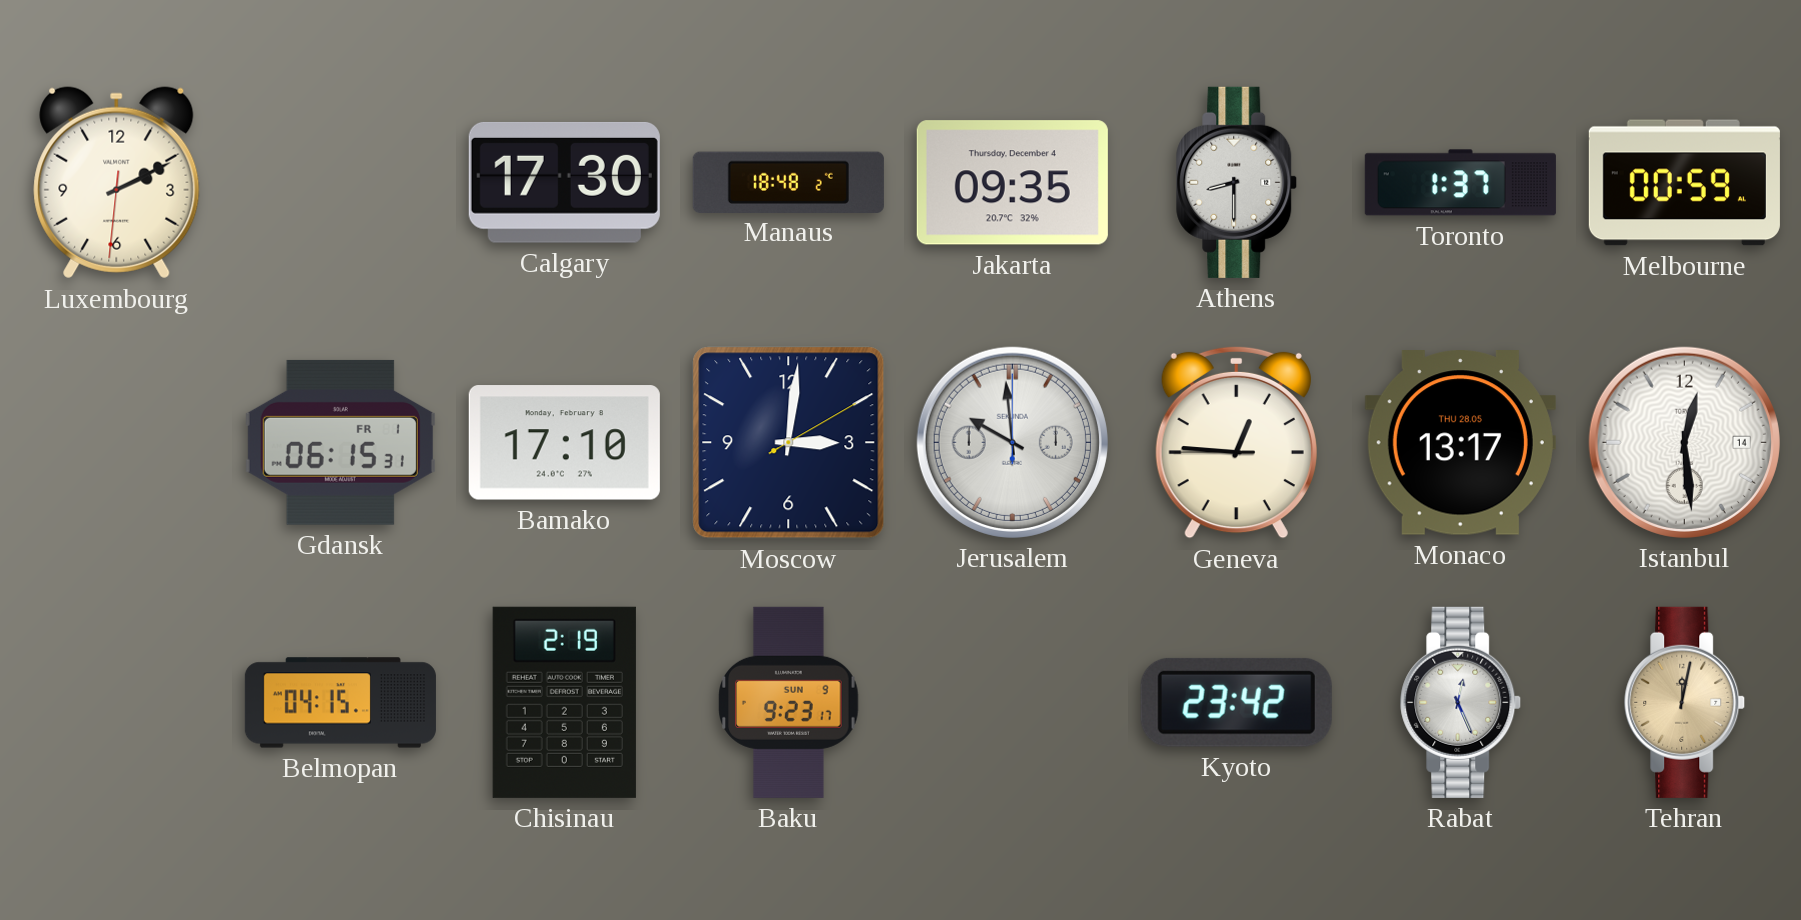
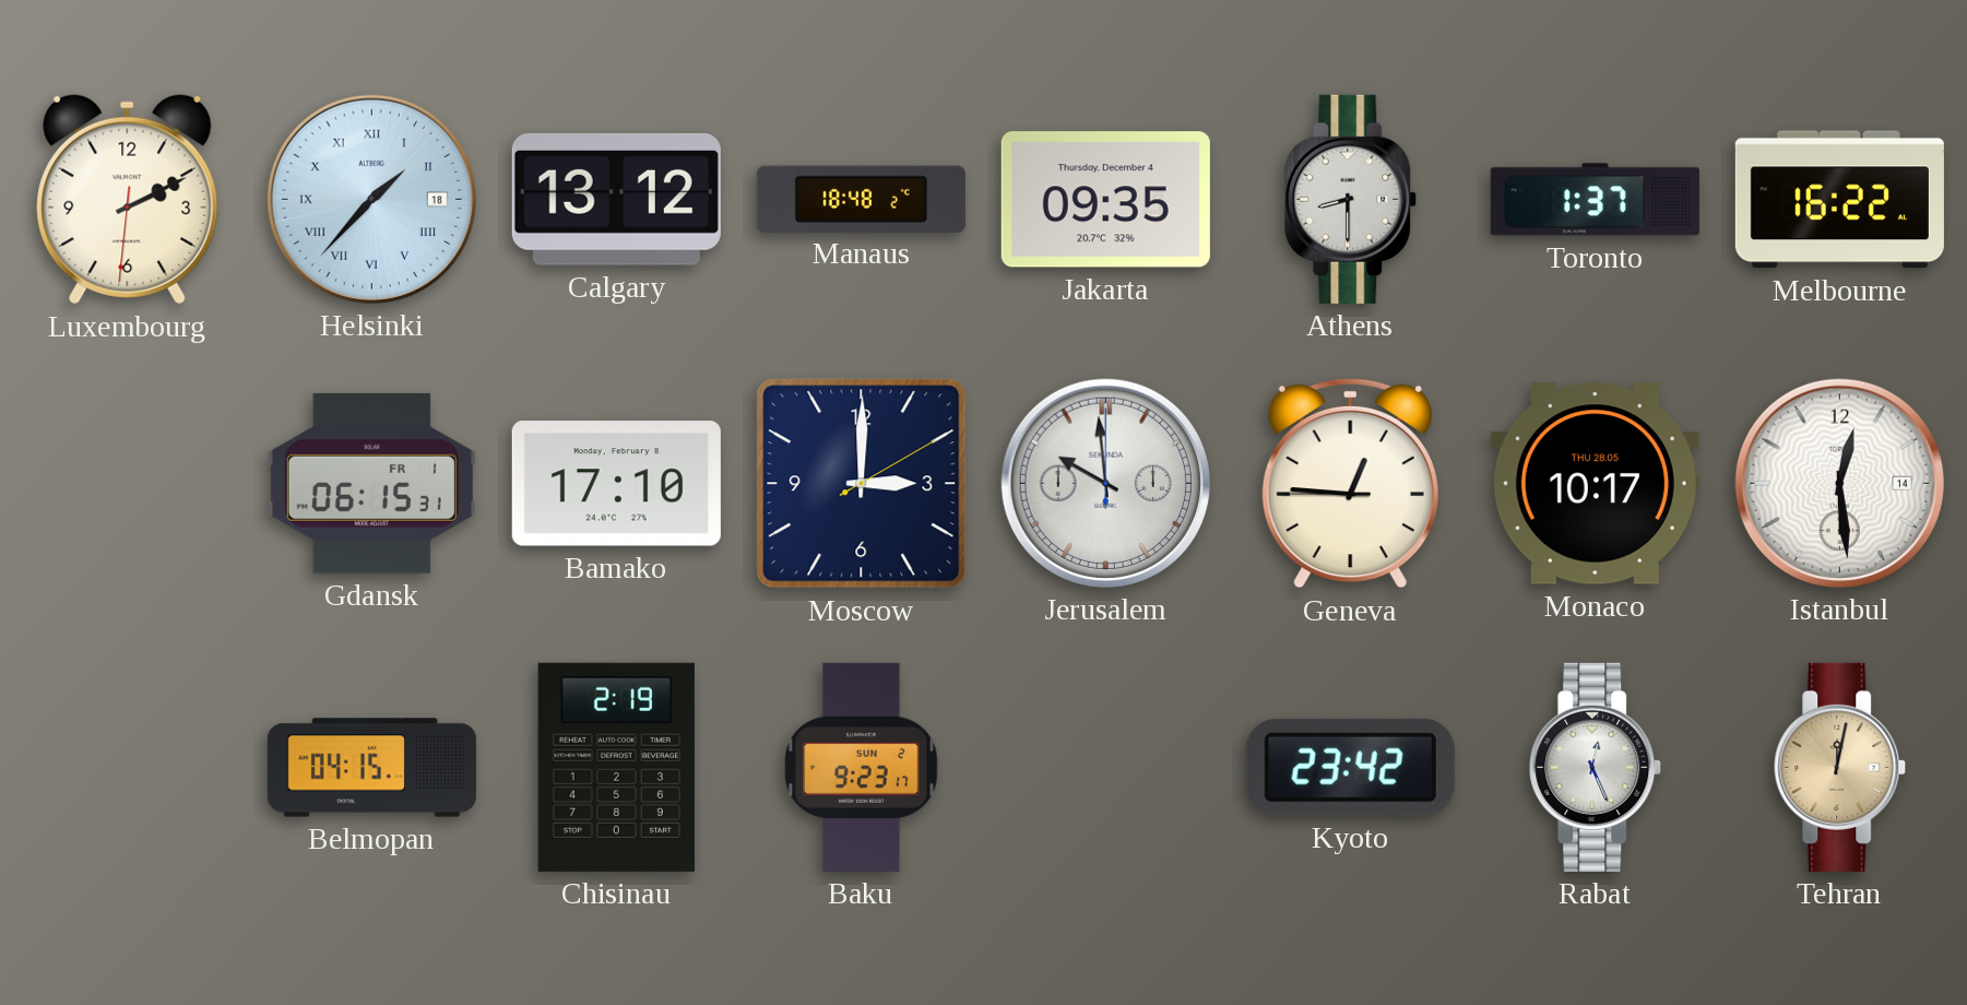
Helsinki: none -> 1:37
Calgary: 17:30 -> 13:12
Melbourne: 00:59 -> 16:22
Moscow: 3:01 -> 3:00
Monaco: 13:17 -> 10:17
Baku date: SUN 9 -> SUN 2
